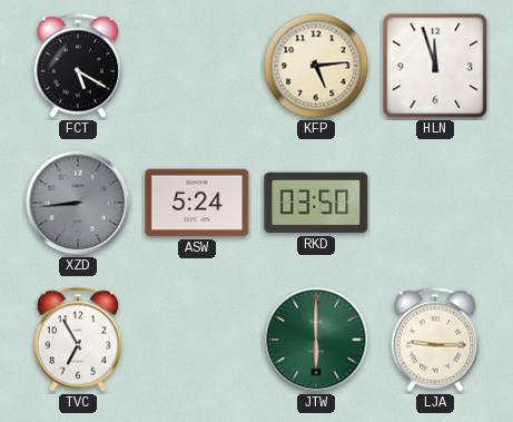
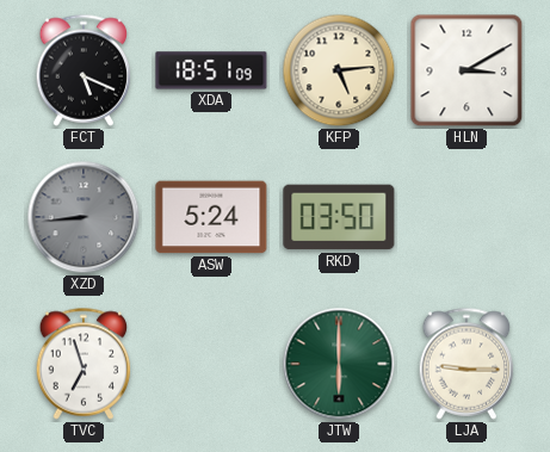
FCT: 5:20 -> 5:19
XDA: none -> 18:51
HLN: 11:57 -> 3:10
TVC: 6:55 -> 6:57
